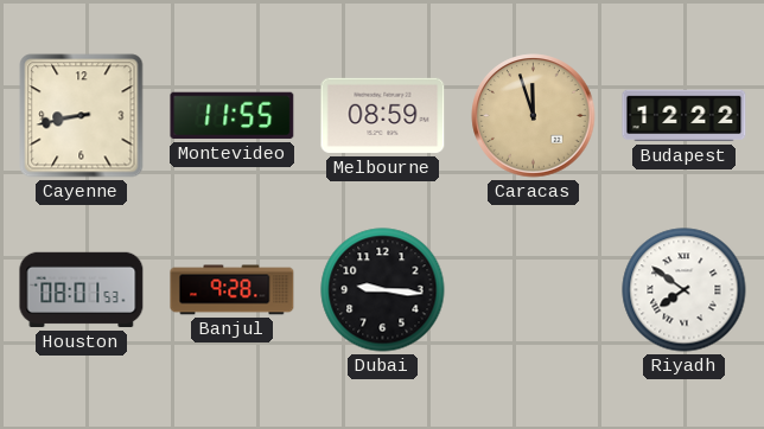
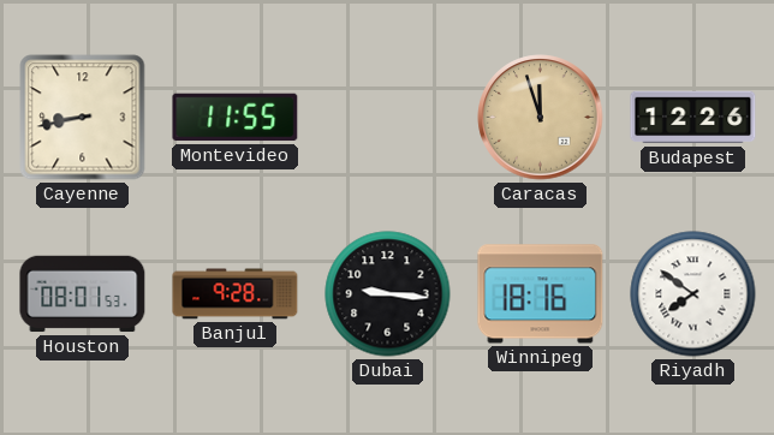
Melbourne: 08:59 -> none
Budapest: 12:22 -> 12:26
Winnipeg: none -> 18:16
